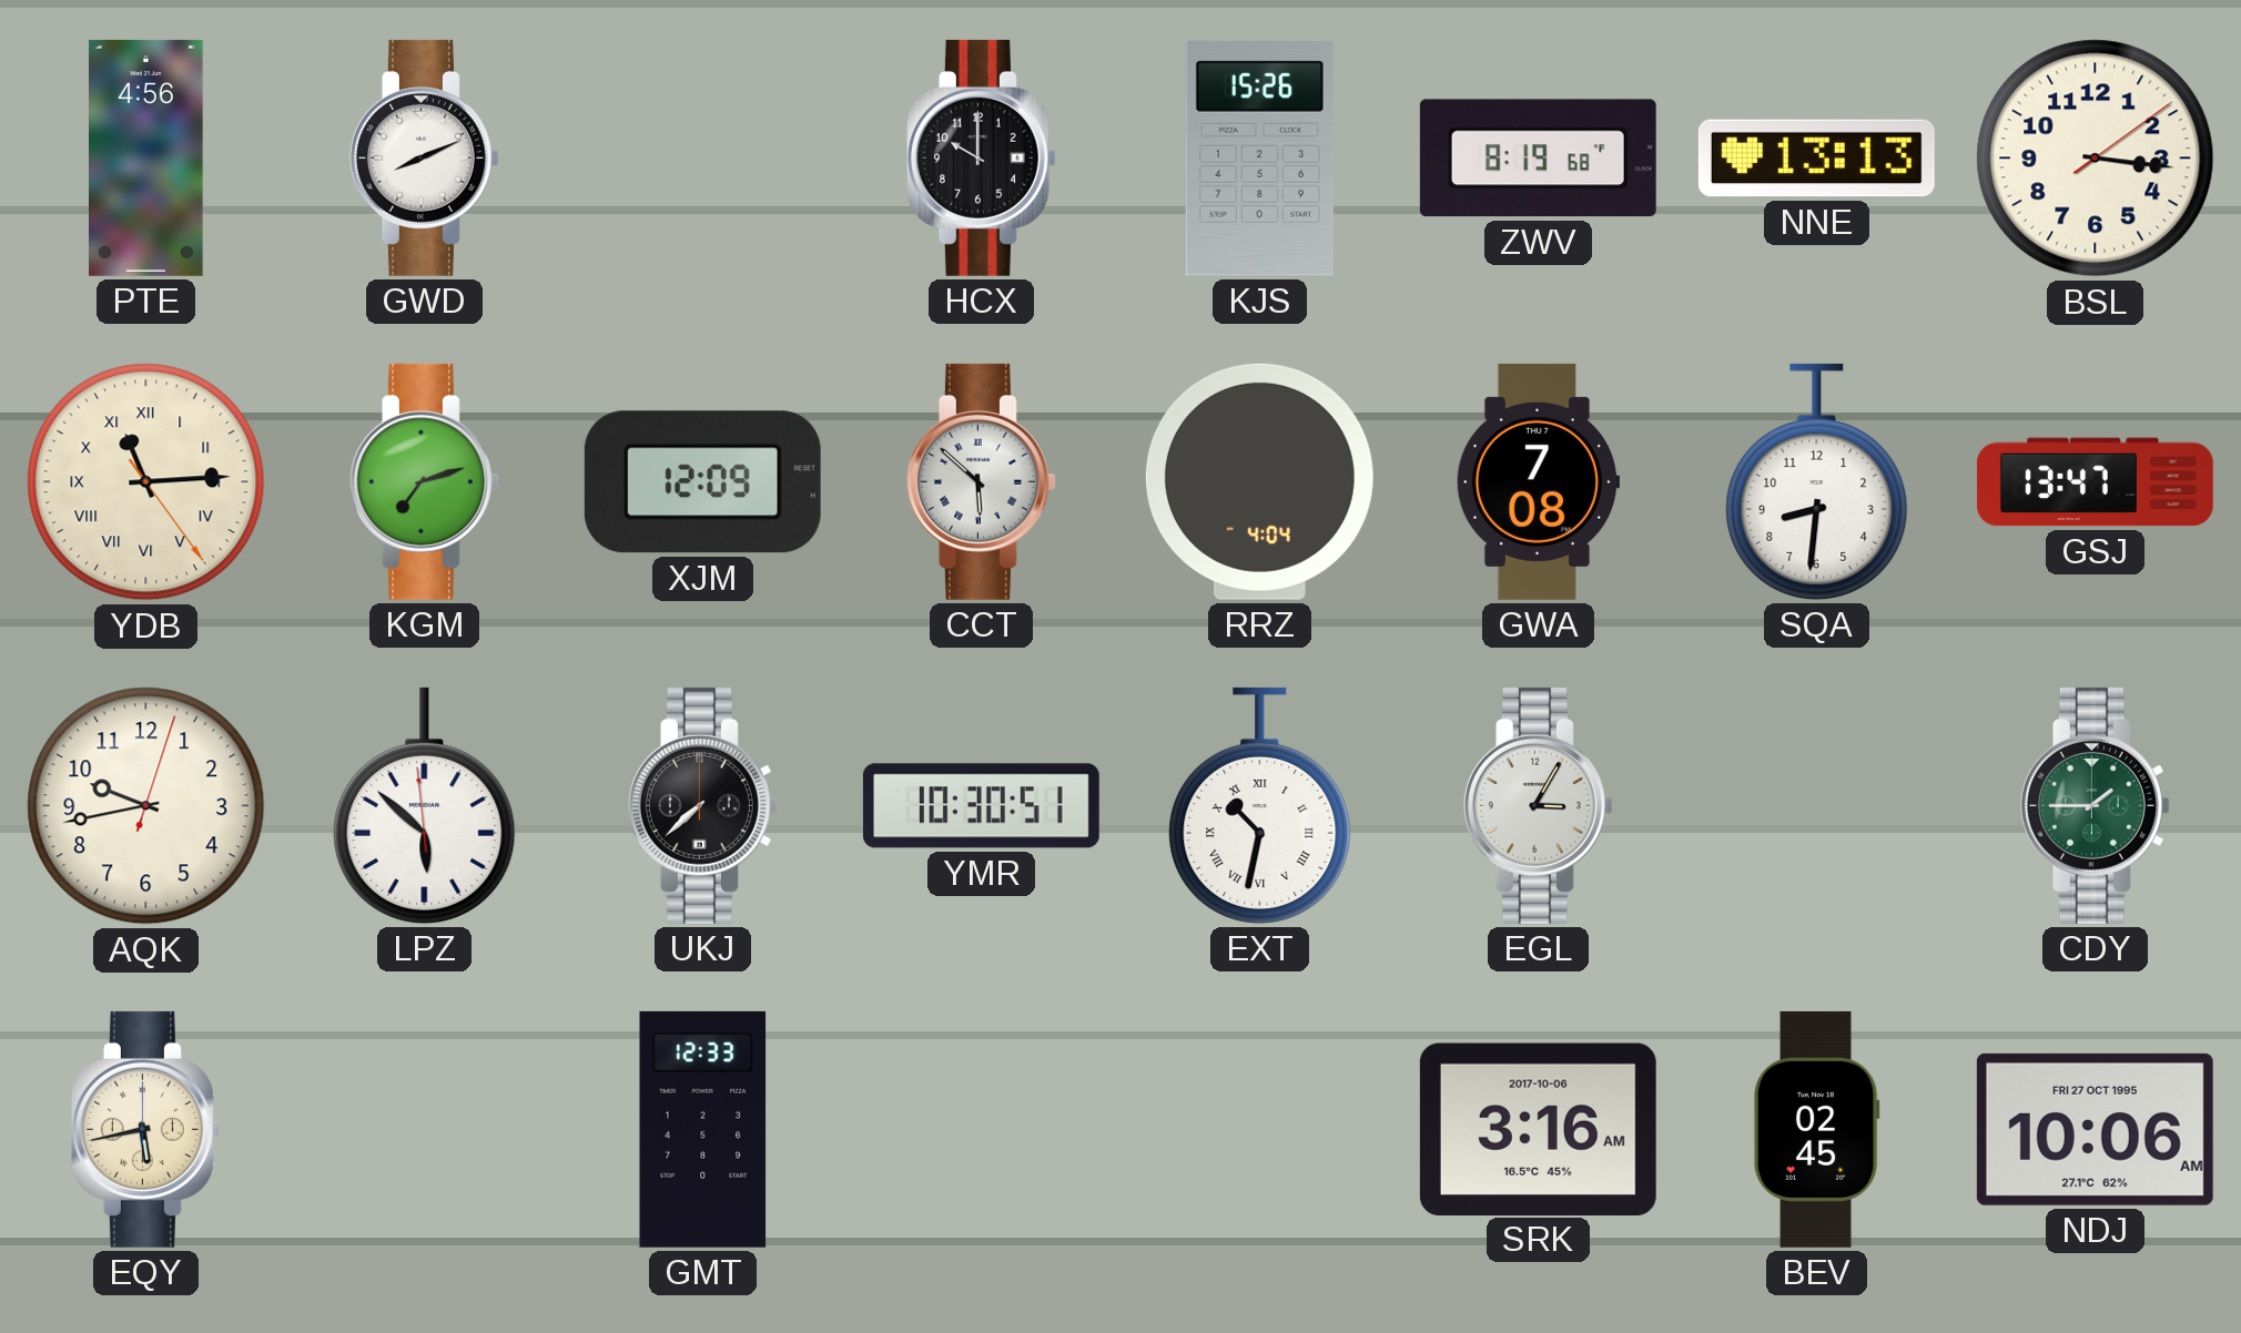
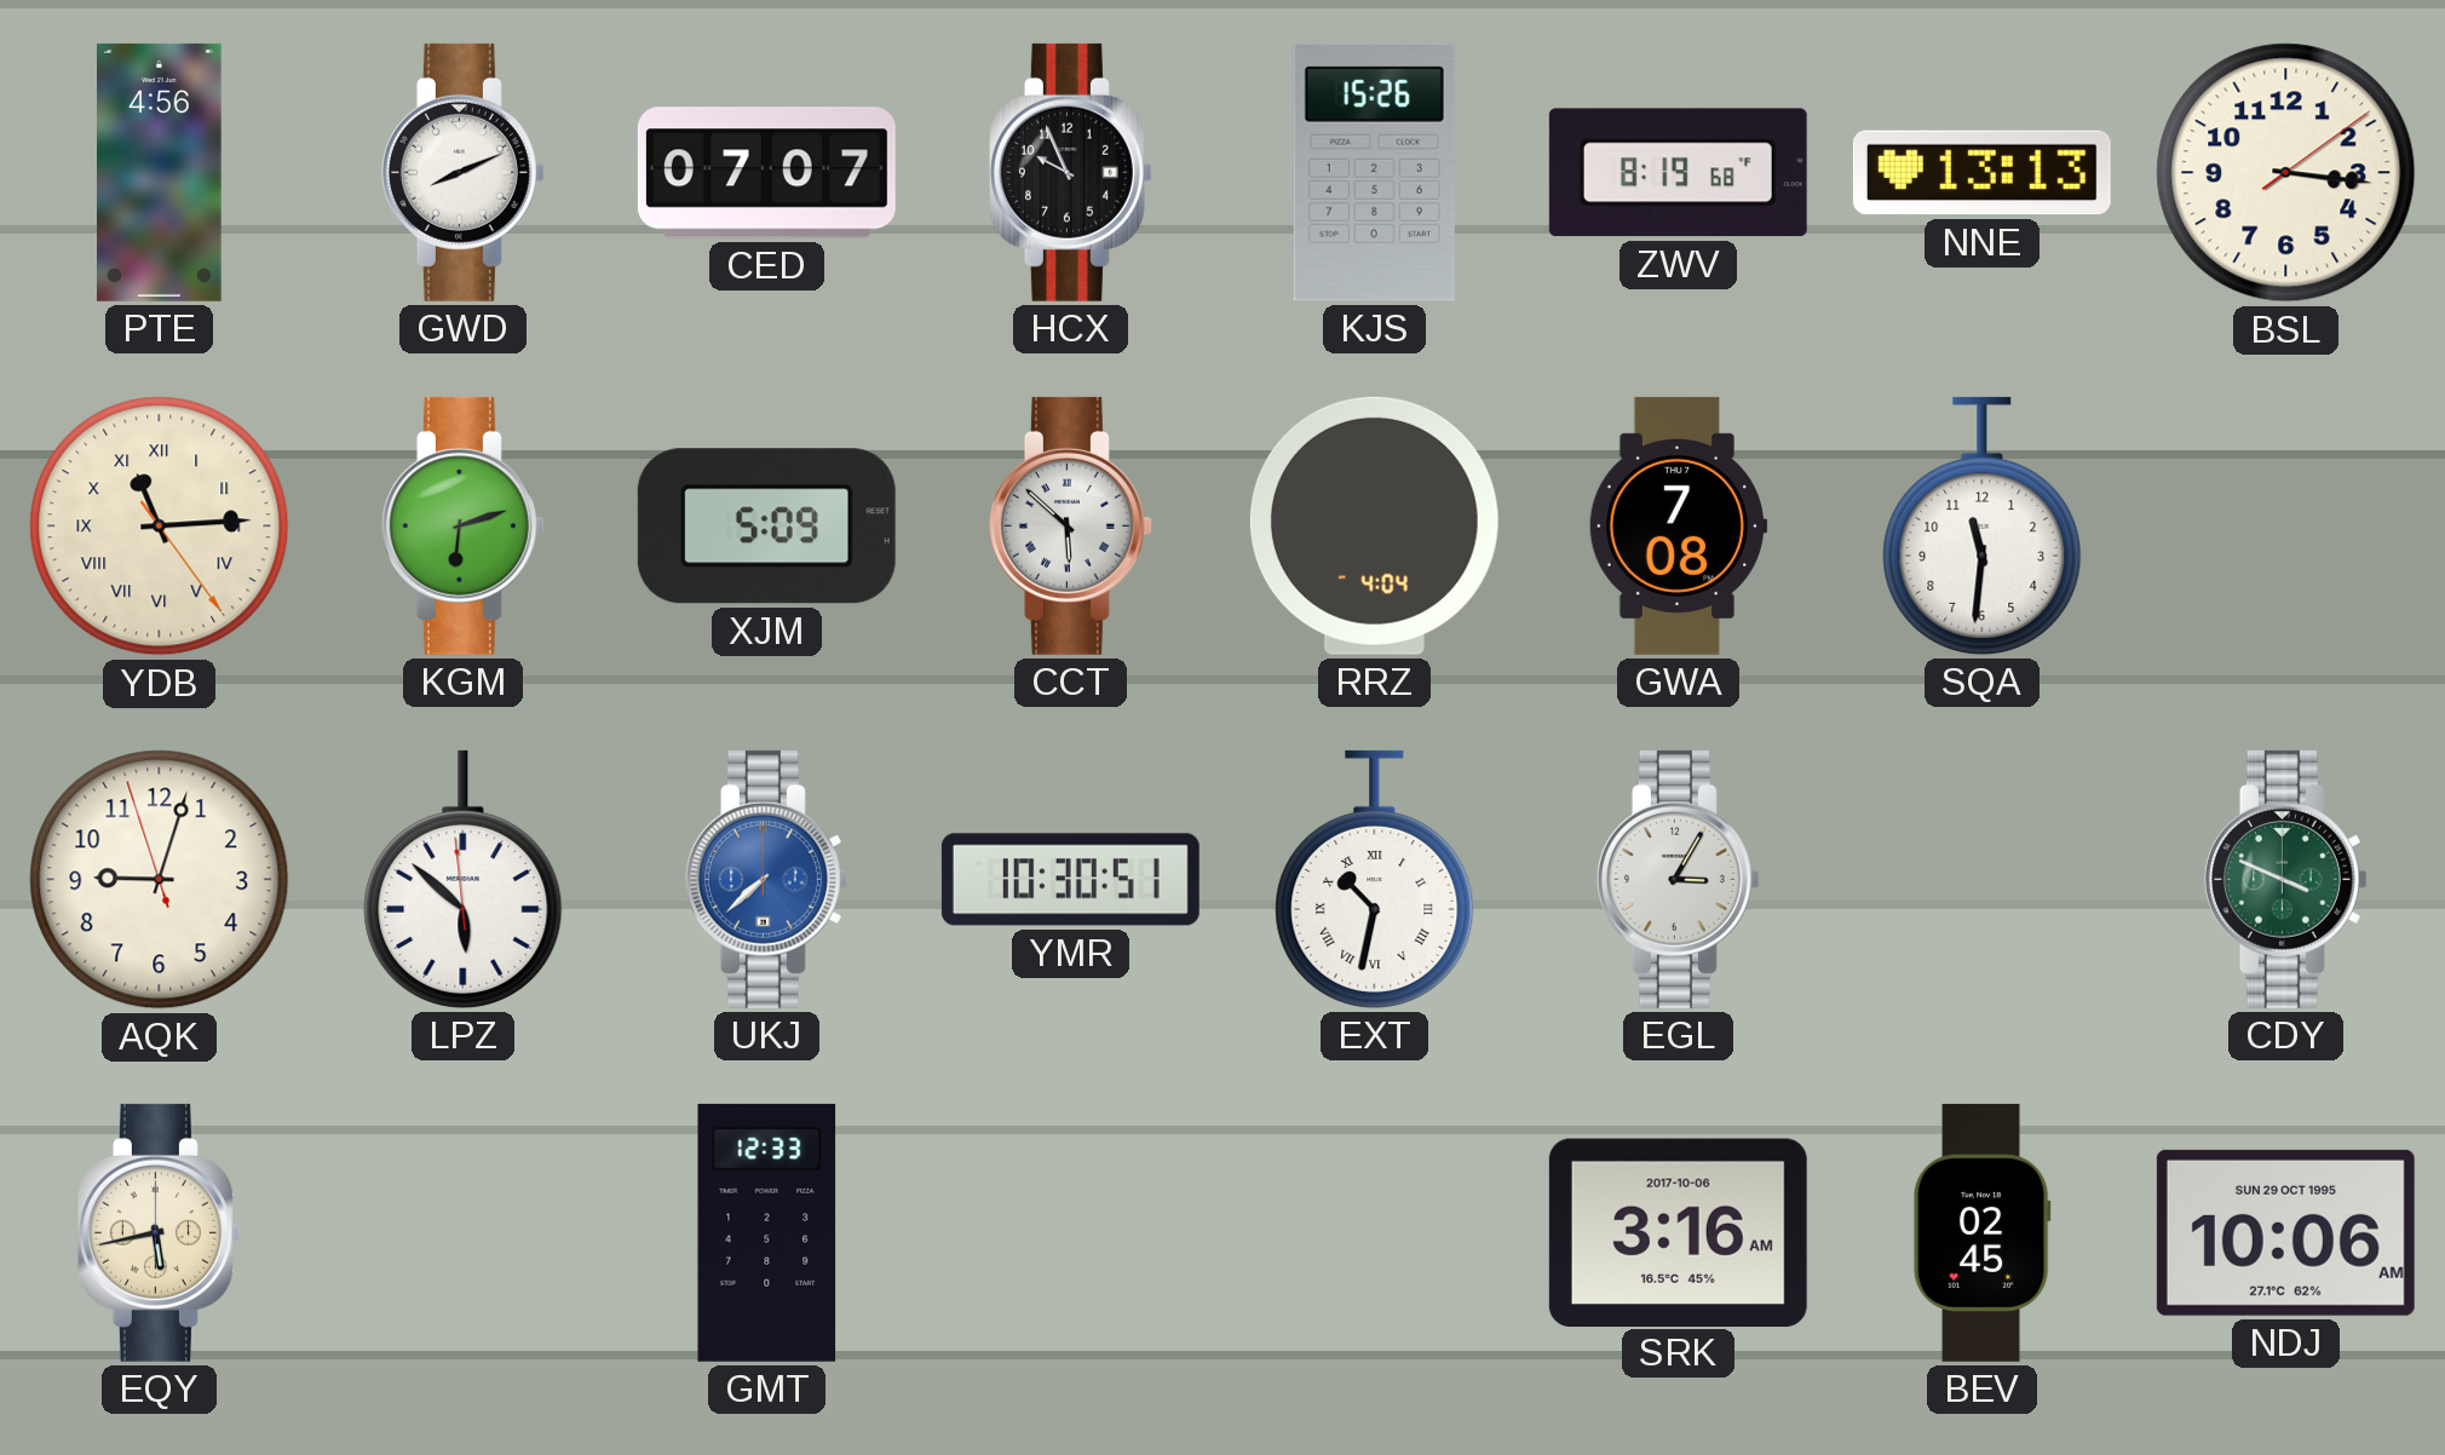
CED: none -> 07:07
HCX: 10:00 -> 9:56
KGM: 7:12 -> 6:12
XJM: 12:09 -> 5:09
SQA: 8:31 -> 11:31
GSJ: 13:47 -> none
AQK: 9:43 -> 9:02
UKJ dial: black -> blue
CDY: 1:45 -> 3:49
NDJ date: FRI 27 OCT 1995 -> SUN 29 OCT 1995
